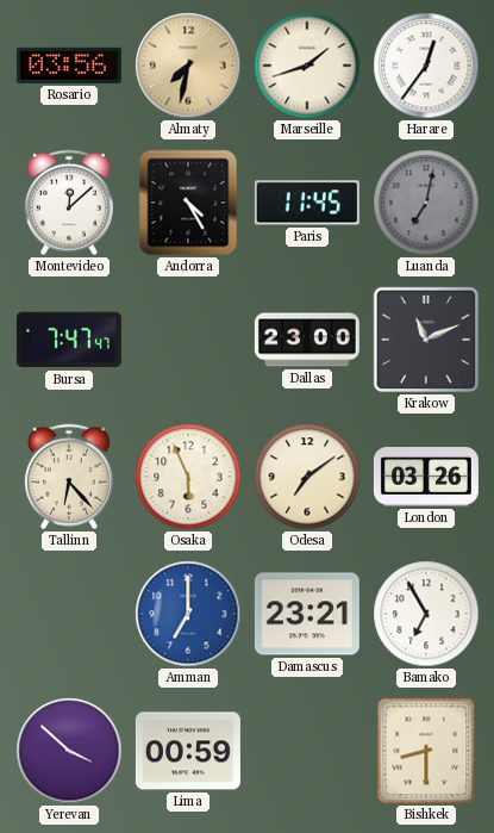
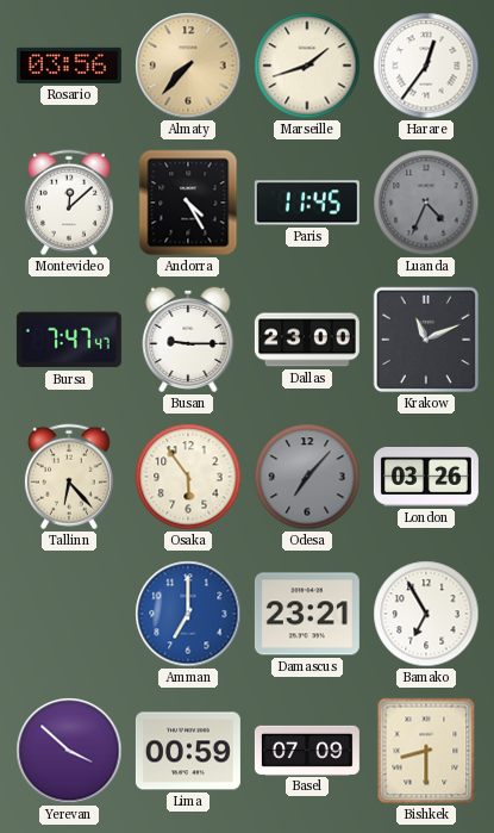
Almaty: 7:32 -> 7:37
Luanda: 7:02 -> 4:34
Busan: none -> 9:15
Osaka: 5:56 -> 5:54
Odesa: 7:09 -> 7:07
Odesa dial: cream -> grey
Basel: none -> 07:09
